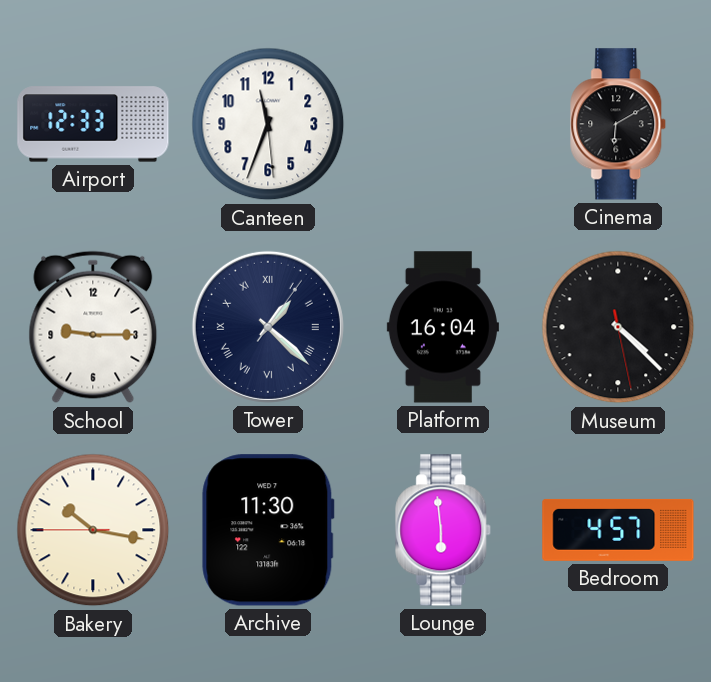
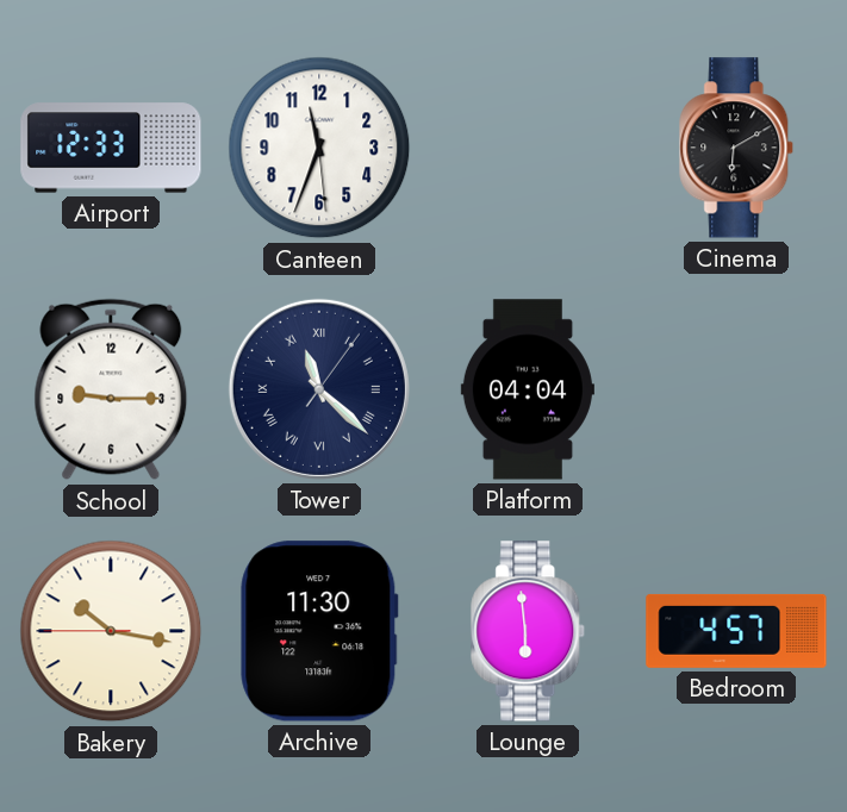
Tower: 1:22 -> 11:22
Platform: 16:04 -> 04:04
Museum: 4:22 -> none
